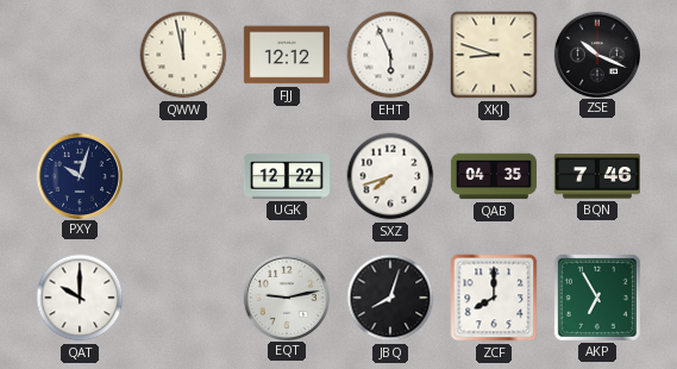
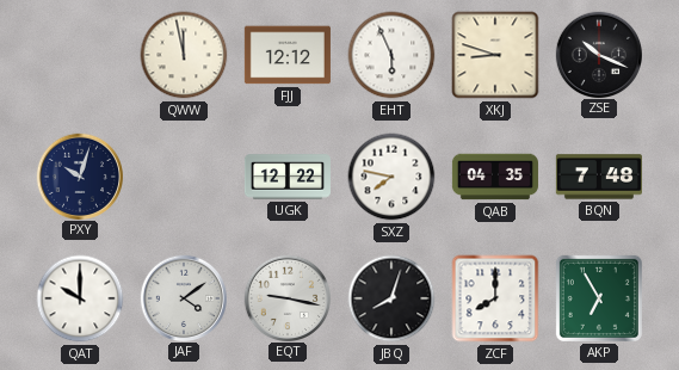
SXZ: 7:42 -> 7:47
BQN: 7:46 -> 7:48
JAF: none -> 4:09
EQT: 9:13 -> 9:17
